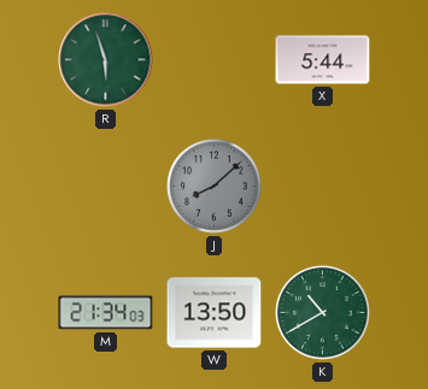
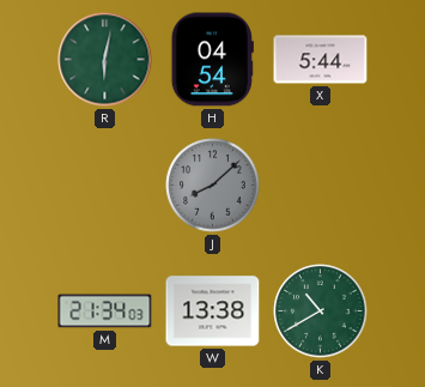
R: 5:57 -> 6:02
H: none -> 04:54
W: 13:50 -> 13:38
